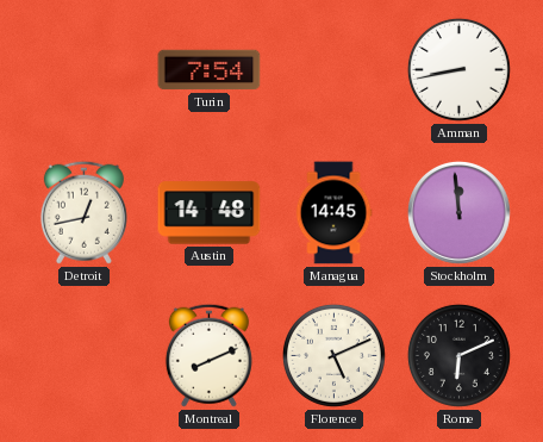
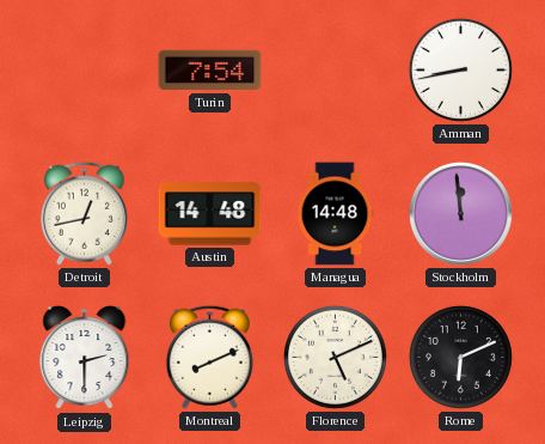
Managua: 14:45 -> 14:48
Leipzig: none -> 2:30
